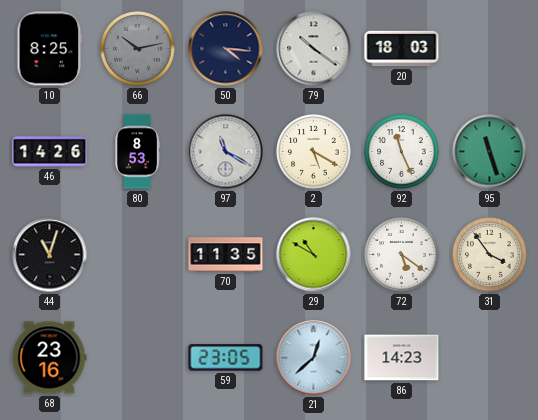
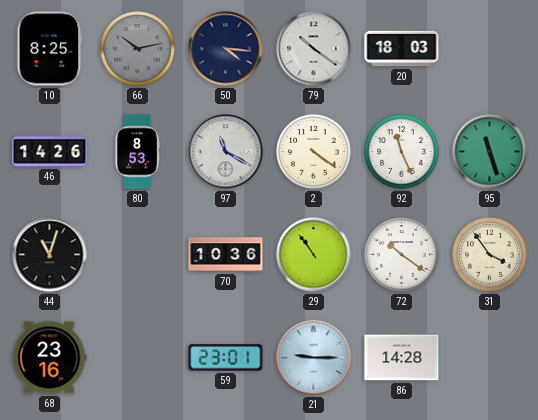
2: 5:20 -> 4:21
70: 11:35 -> 10:36
29: 10:50 -> 10:54
72: 5:21 -> 10:21
59: 23:05 -> 23:01
21: 12:38 -> 9:15
86: 14:23 -> 14:28
